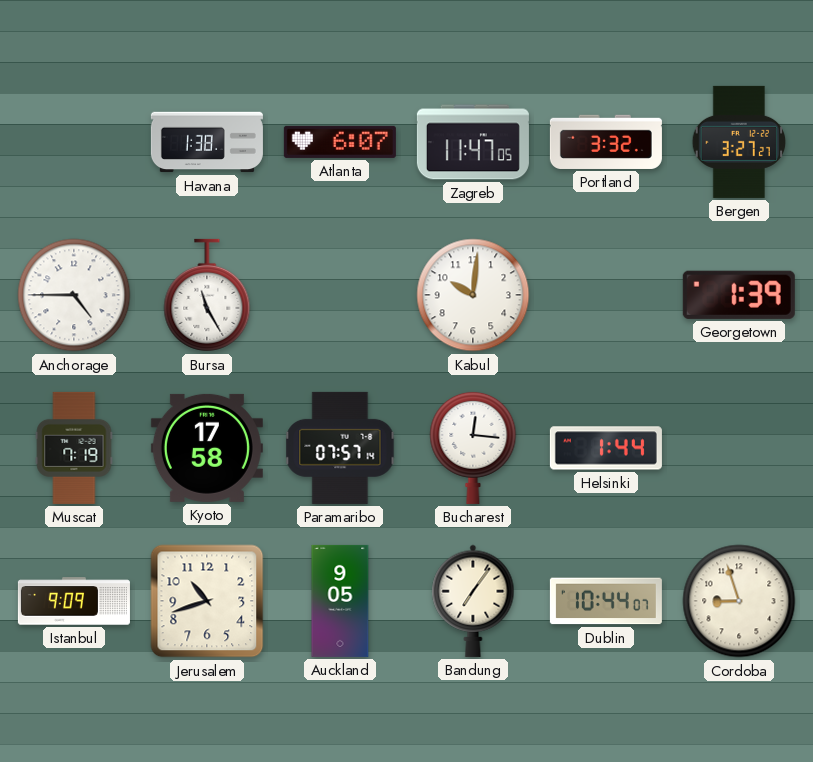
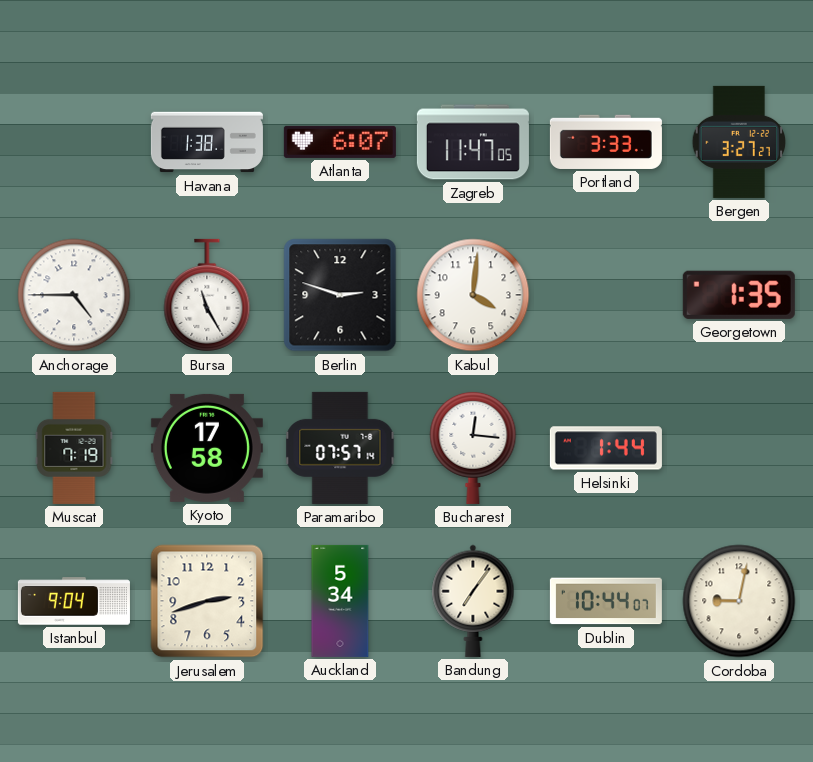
Portland: 3:32 -> 3:33
Berlin: none -> 2:48
Kabul: 10:01 -> 4:01
Georgetown: 1:39 -> 1:35
Istanbul: 9:09 -> 9:04
Jerusalem: 10:42 -> 2:42
Auckland: 9:05 -> 5:34
Cordoba: 8:57 -> 9:02
